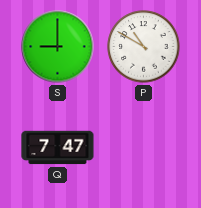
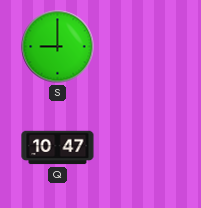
P: 10:50 -> none
Q: 7:47 -> 10:47
